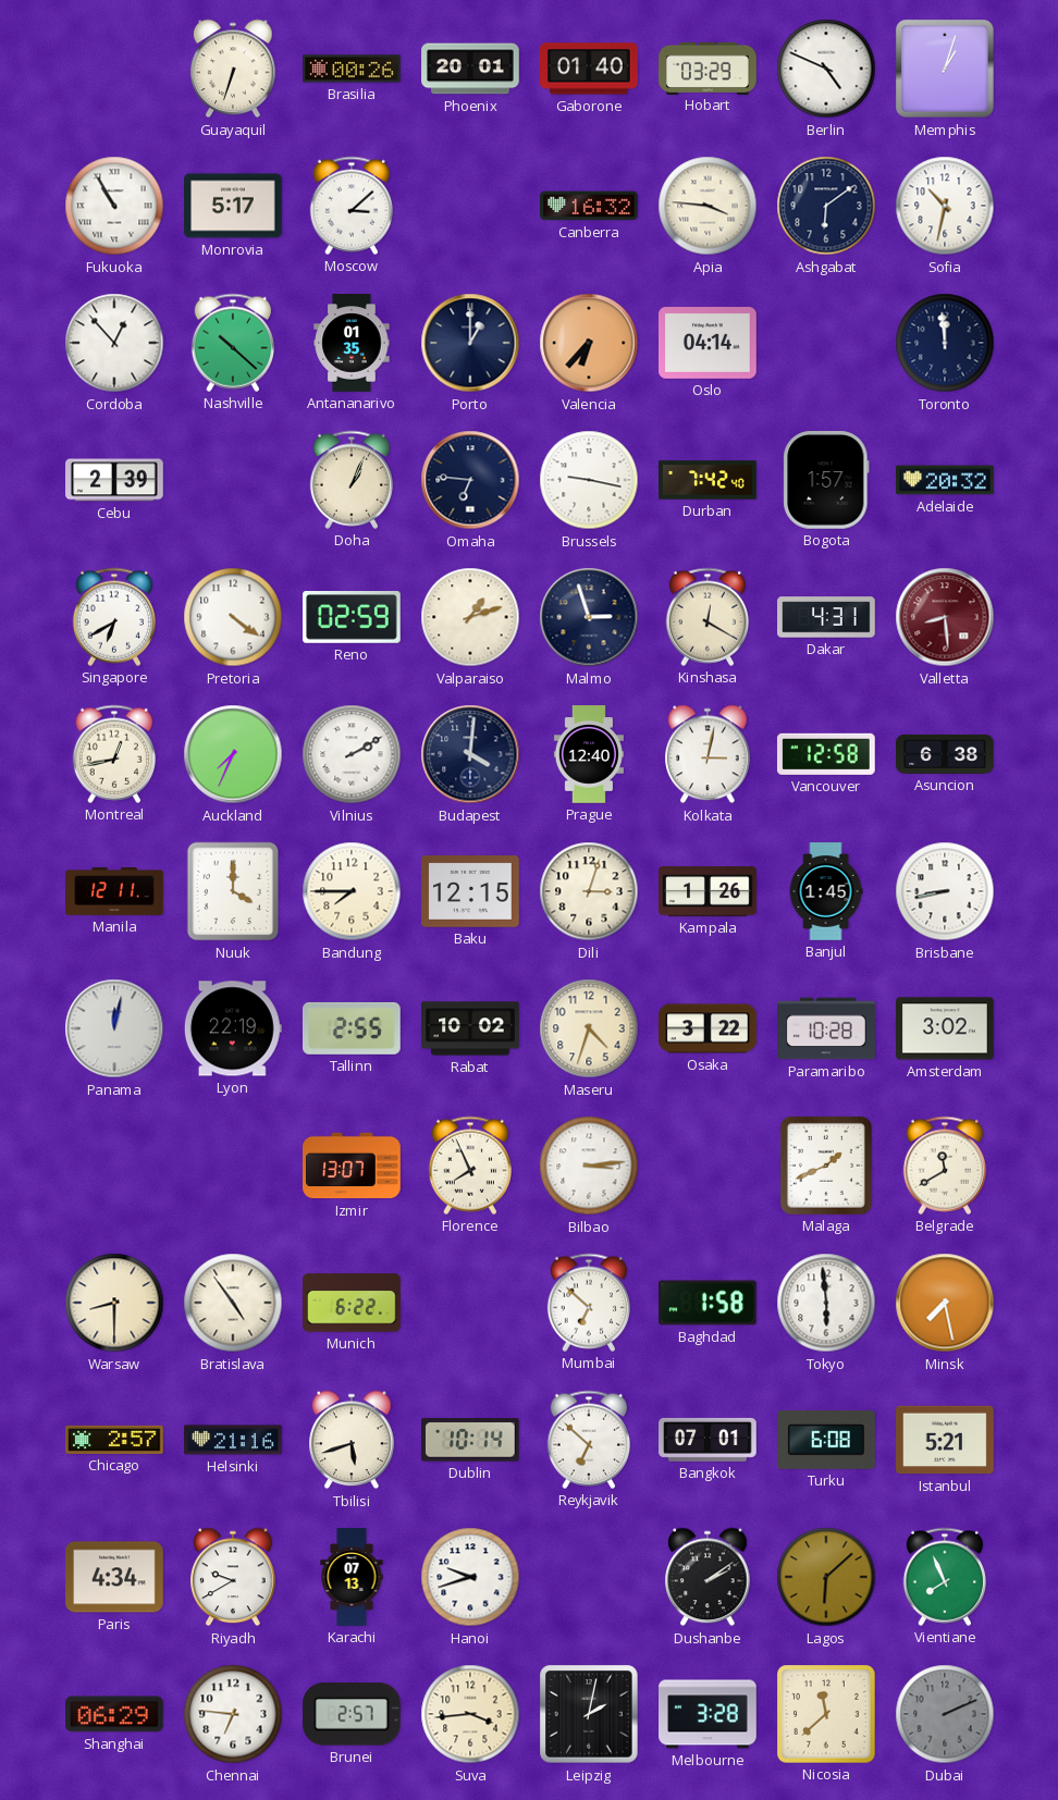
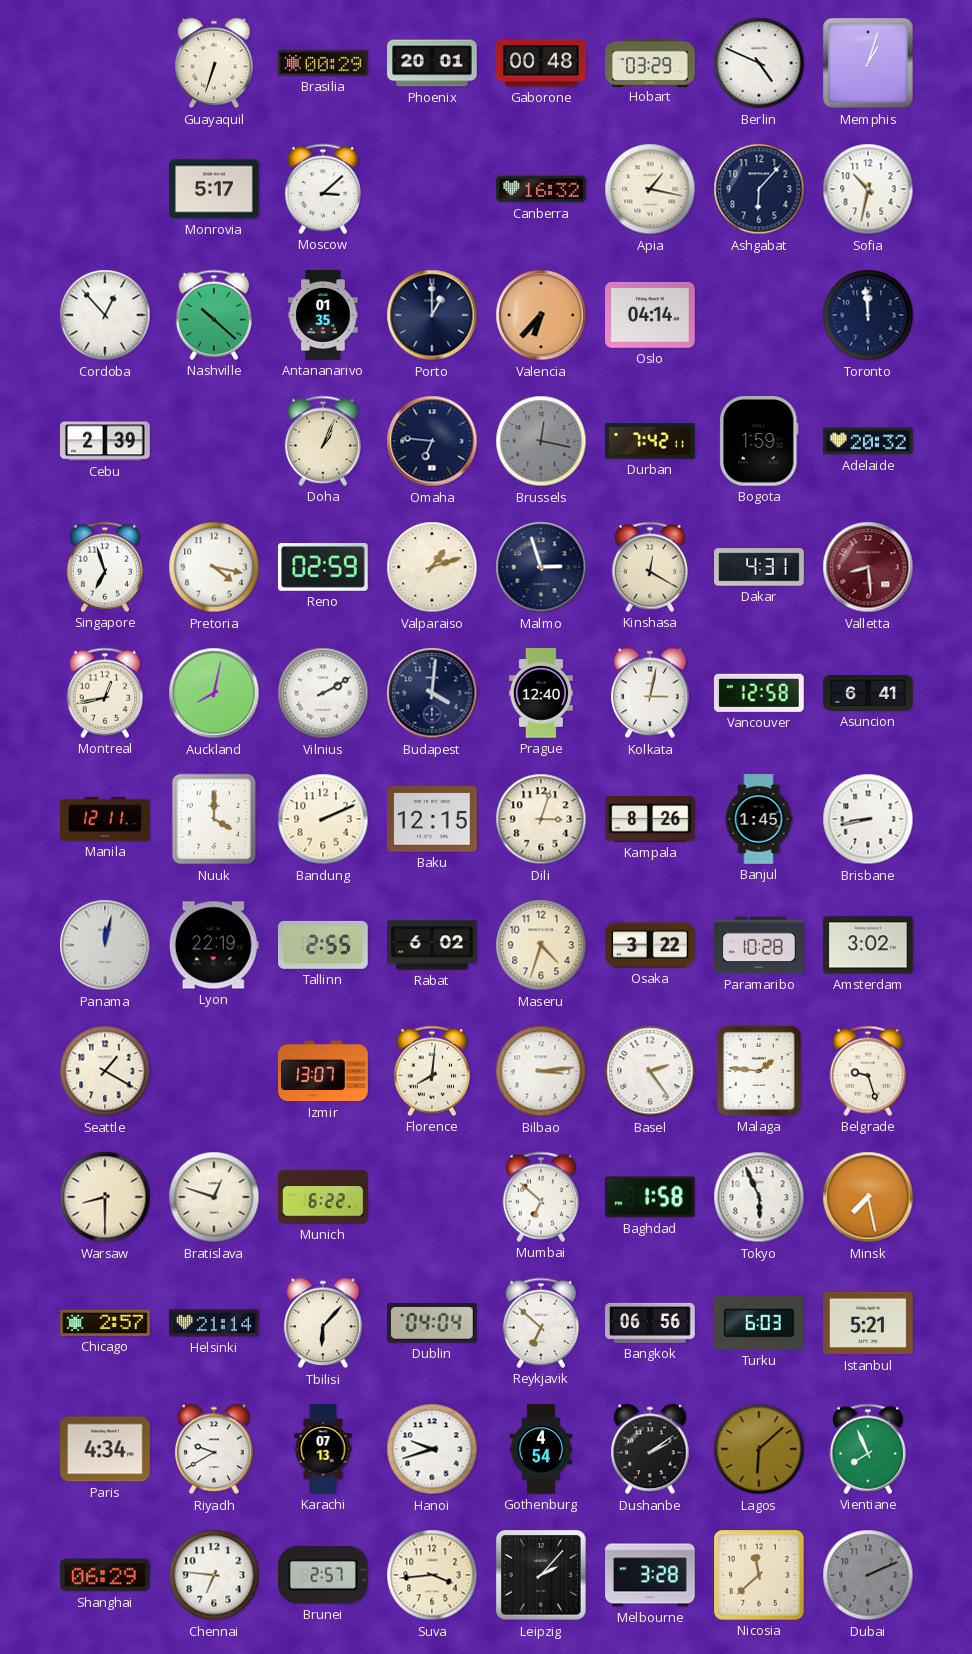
Brasilia: 00:26 -> 00:29
Gaborone: 01:40 -> 00:48
Fukuoka: 10:55 -> none
Apia: 3:46 -> 1:17
Ashgabat: 6:09 -> 6:07
Brussels: 9:17 -> 12:17
Brussels dial: white -> grey
Durban: 7:42:40 -> 7:42:11
Bogota: 1:57 -> 1:59
Singapore: 6:40 -> 6:57
Pretoria: 4:21 -> 4:17
Auckland: 7:34 -> 8:02
Asuncion: 6:38 -> 6:41
Bandung: 7:45 -> 2:11
Kampala: 1:26 -> 8:26
Rabat: 10:02 -> 6:02
Seattle: none -> 1:20
Florence: 7:56 -> 8:01
Basel: none -> 2:24
Malaga: 1:41 -> 1:46
Belgrade: 11:40 -> 9:27
Bratislava: 4:54 -> 12:48
Tokyo: 5:59 -> 5:56
Helsinki: 21:16 -> 21:14
Tbilisi: 5:42 -> 6:07
Dublin: 10:14 -> 04:04
Bangkok: 07:01 -> 06:56
Turku: 6:08 -> 6:03
Gothenburg: none -> 4:54
Leipzig: 2:02 -> 2:07
